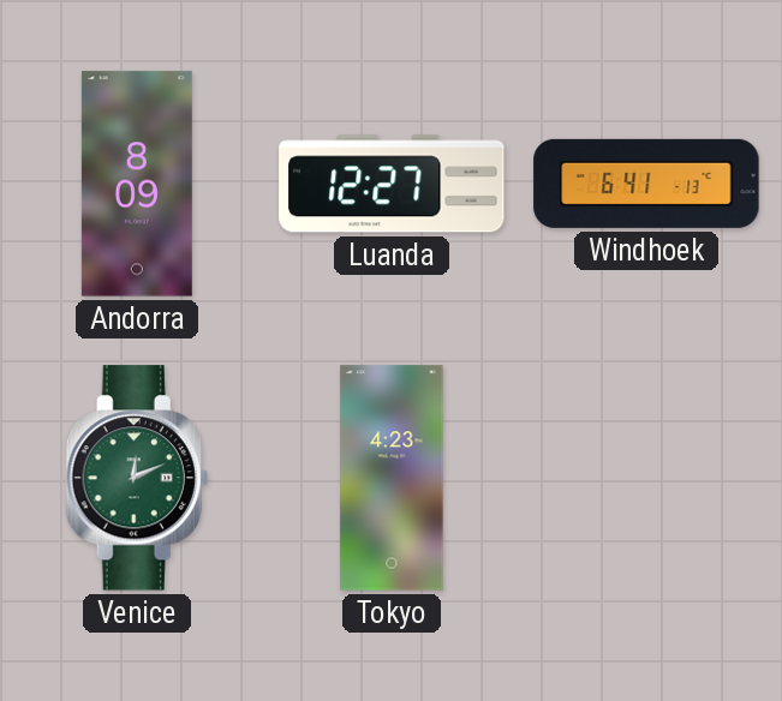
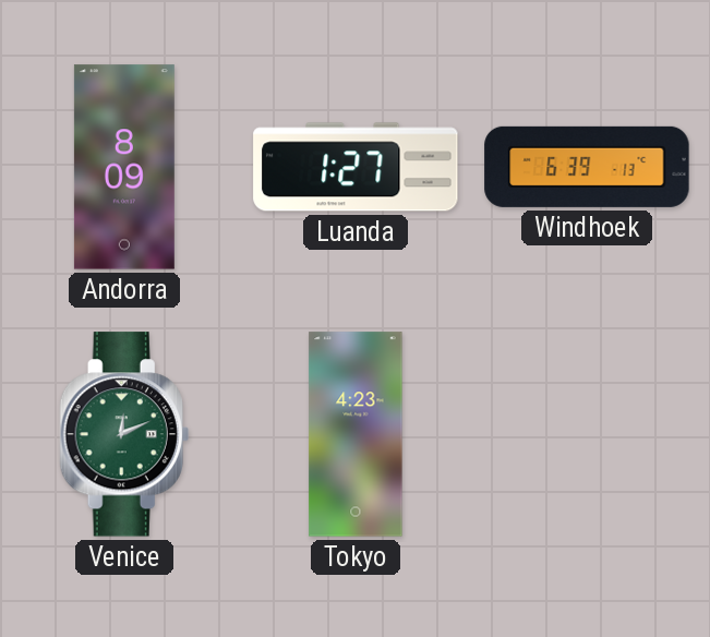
Luanda: 12:27 -> 1:27
Windhoek: 6:41 -> 6:39
